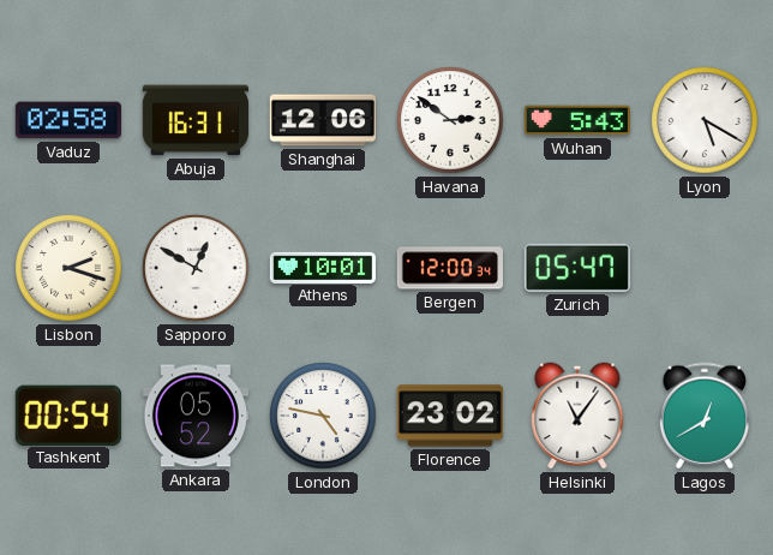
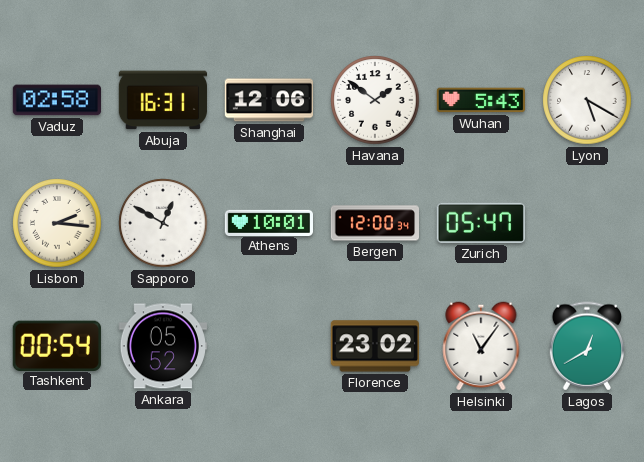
Havana: 2:51 -> 1:51
Lisbon: 2:18 -> 2:16
London: 4:47 -> none
